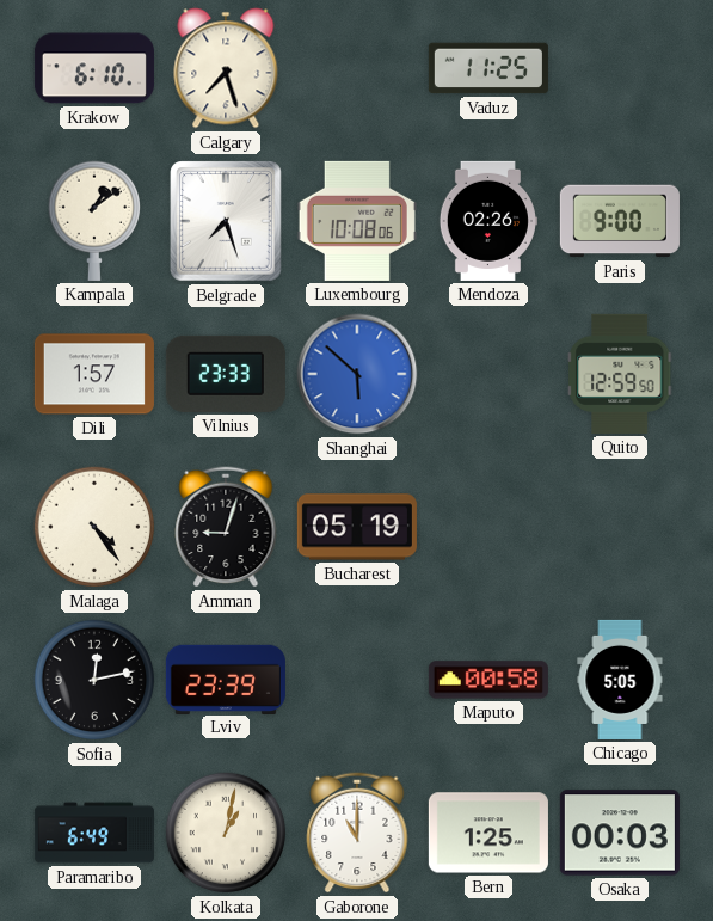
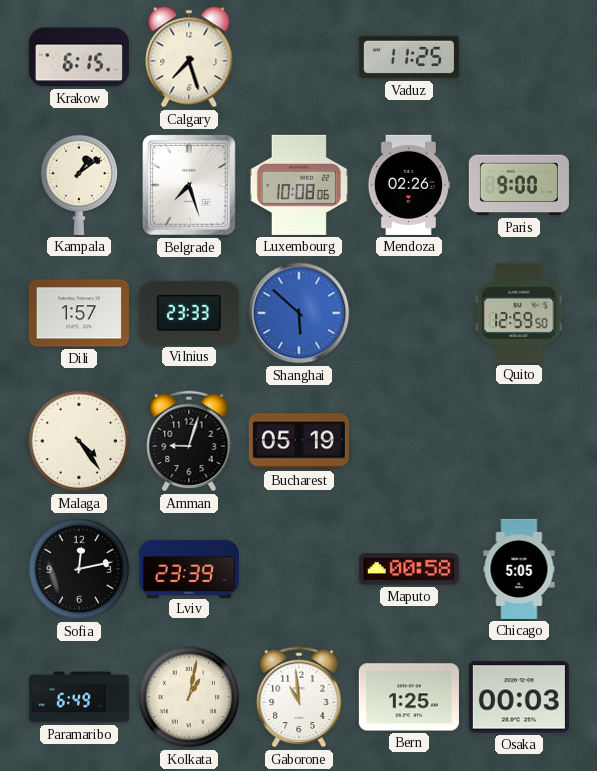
Krakow: 6:10 -> 6:15
Gaborone: 11:00 -> 10:59
